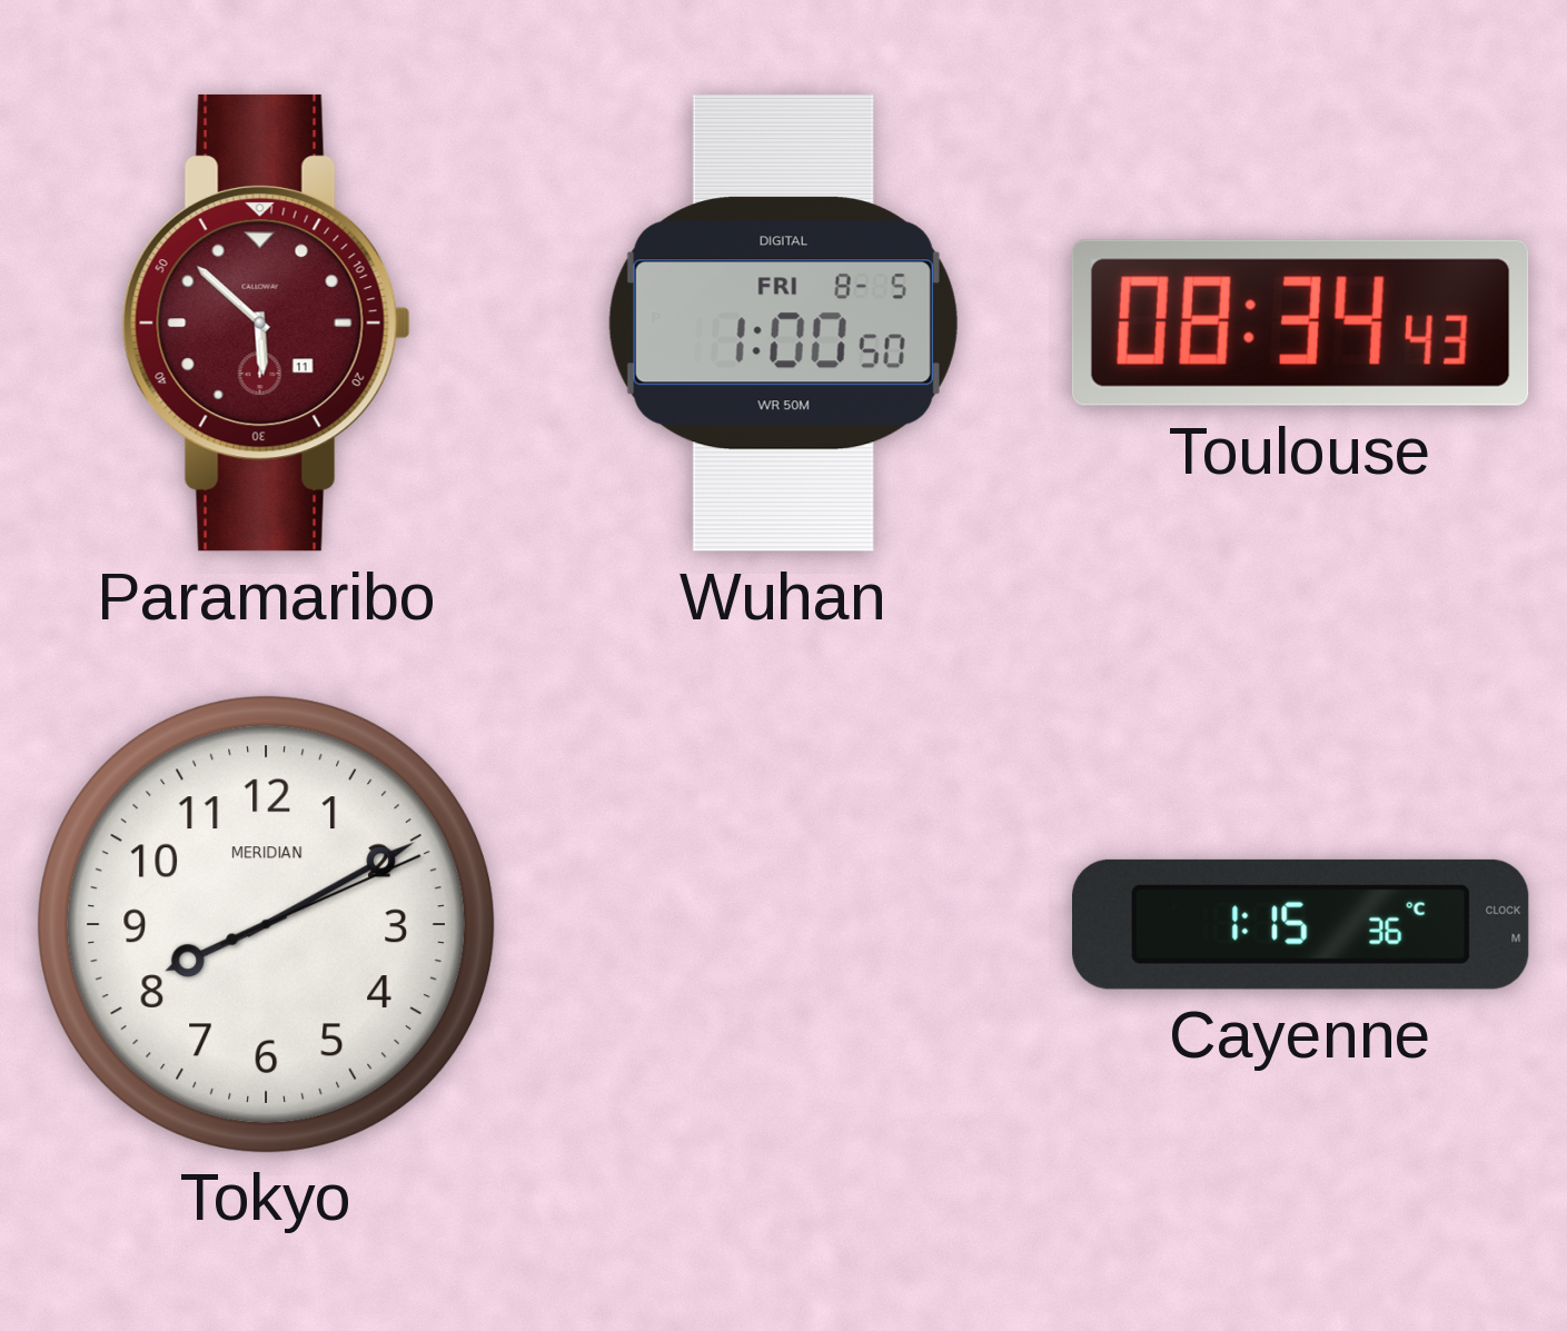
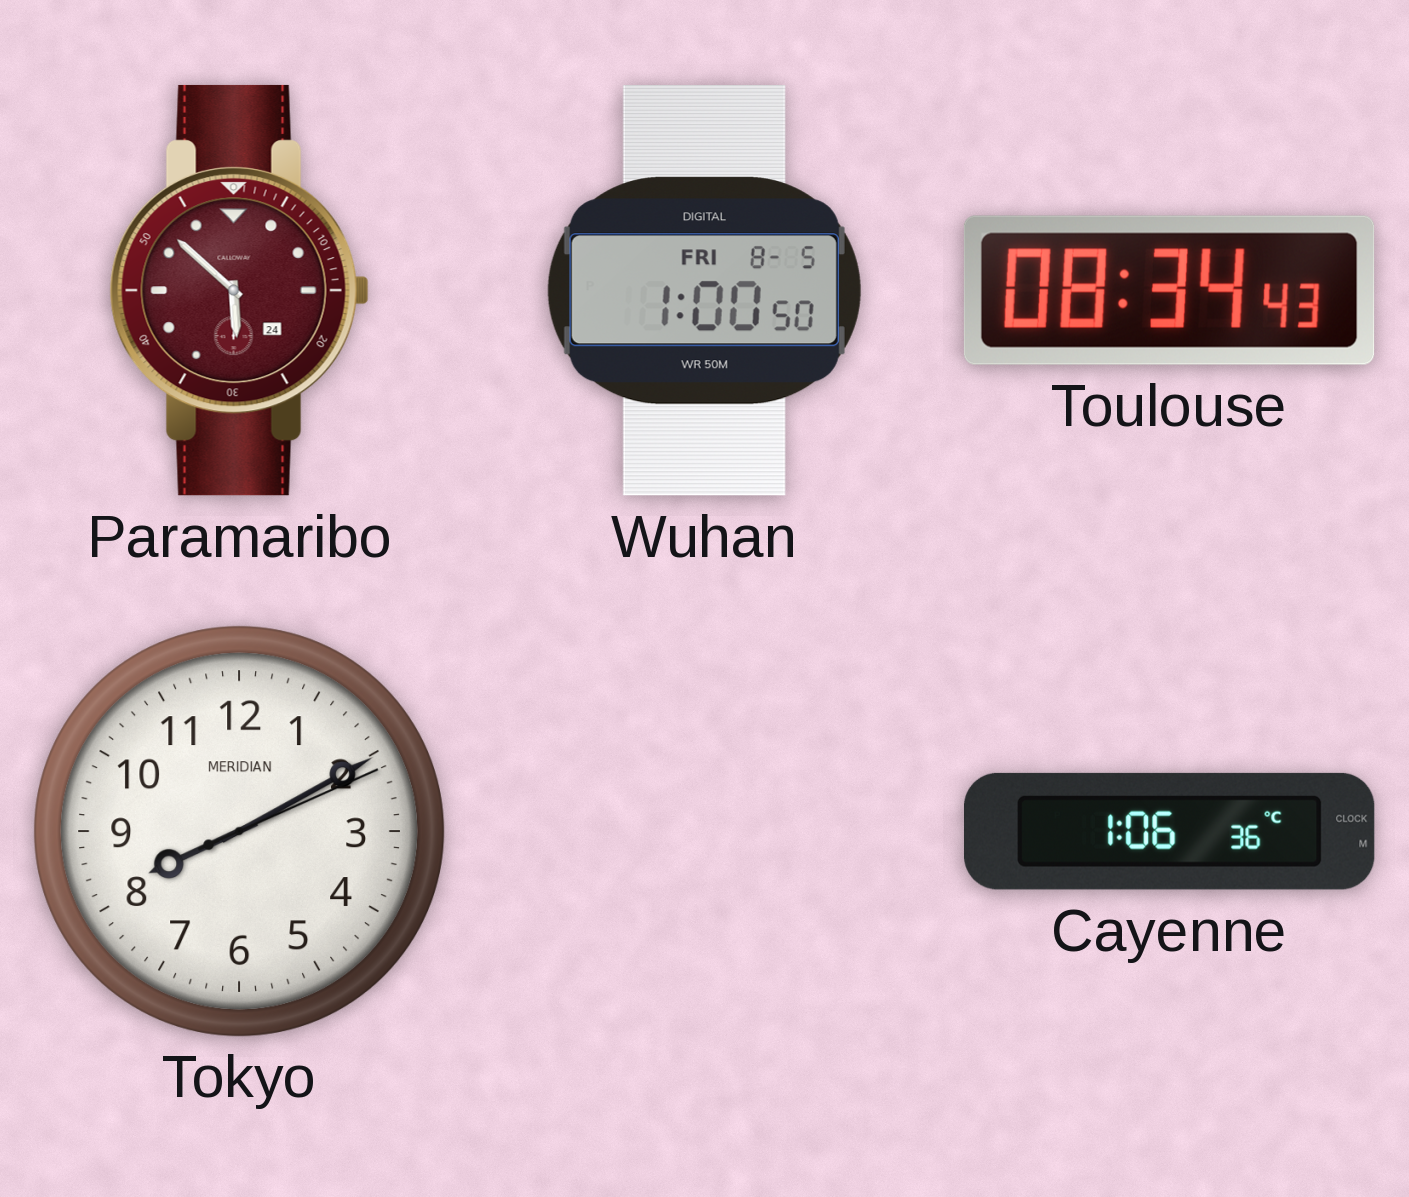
Paramaribo date: 11 -> 24
Cayenne: 1:15 -> 1:06
